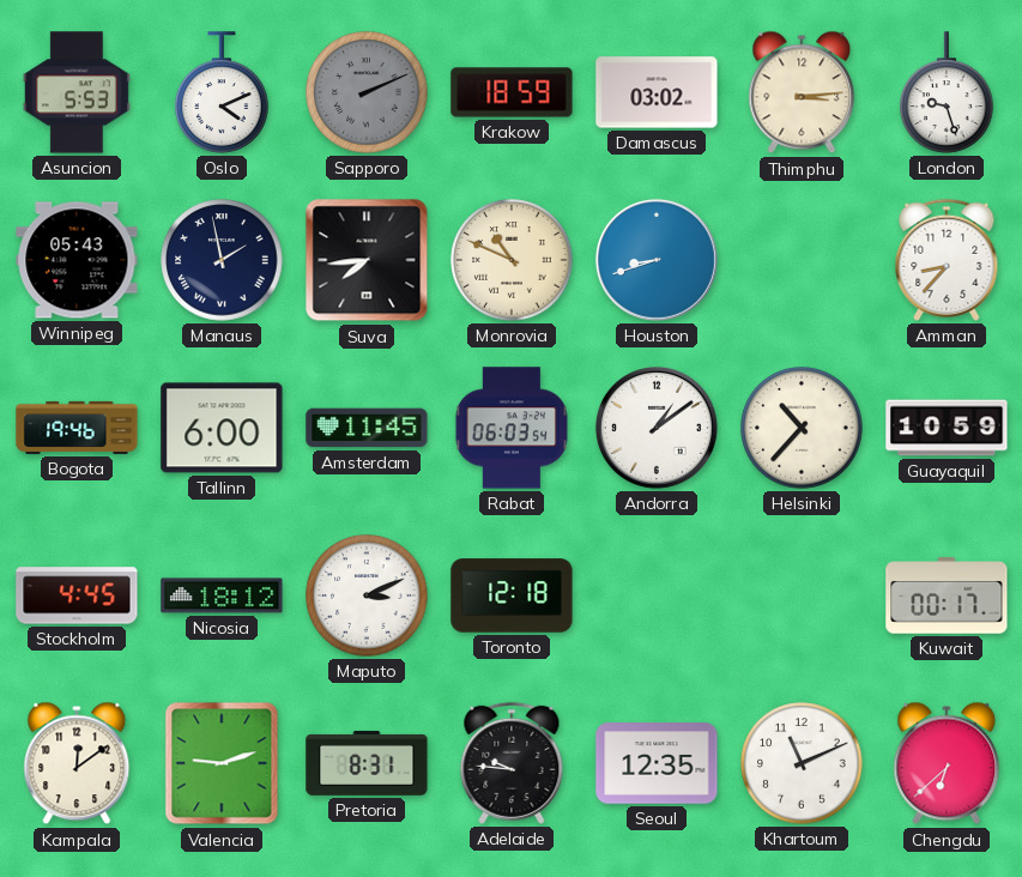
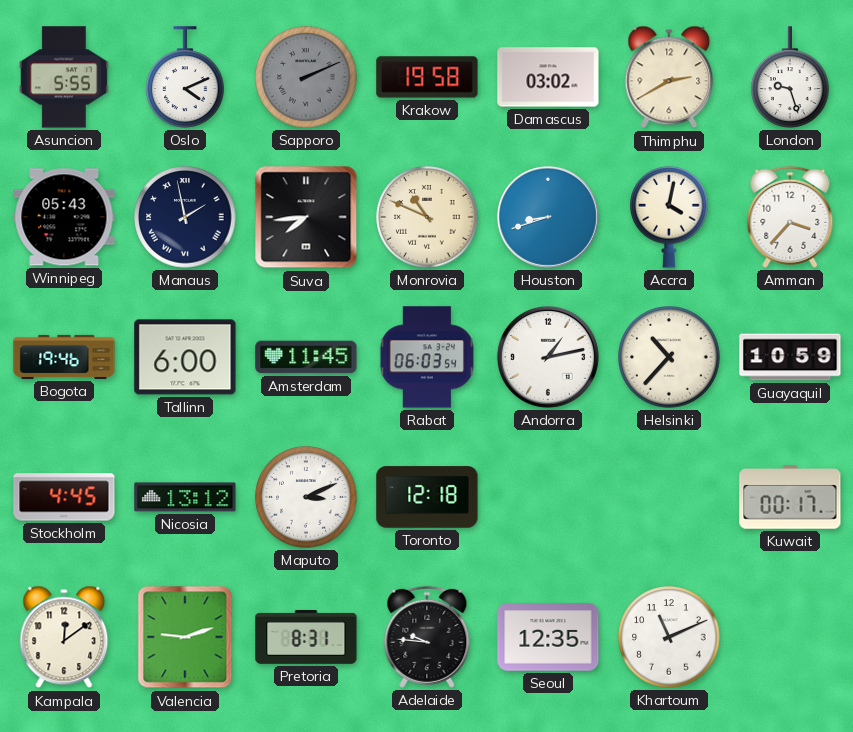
Asuncion: 5:53 -> 5:55
Krakow: 18:59 -> 19:58
Thimphu: 3:14 -> 2:40
Accra: none -> 4:02
Amman: 8:37 -> 3:37
Andorra: 1:09 -> 1:13
Nicosia: 18:12 -> 13:12
Chengdu: 6:38 -> none
